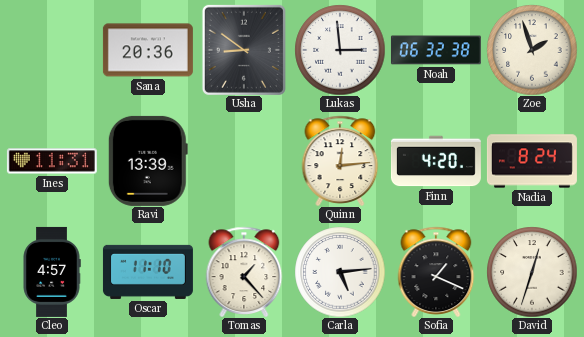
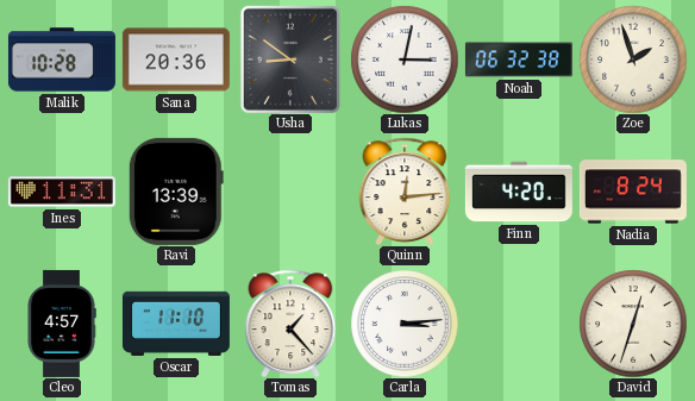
Malik: none -> 10:28
Lukas: 2:59 -> 3:02
Carla: 5:14 -> 3:14
Sofia: 1:19 -> none
